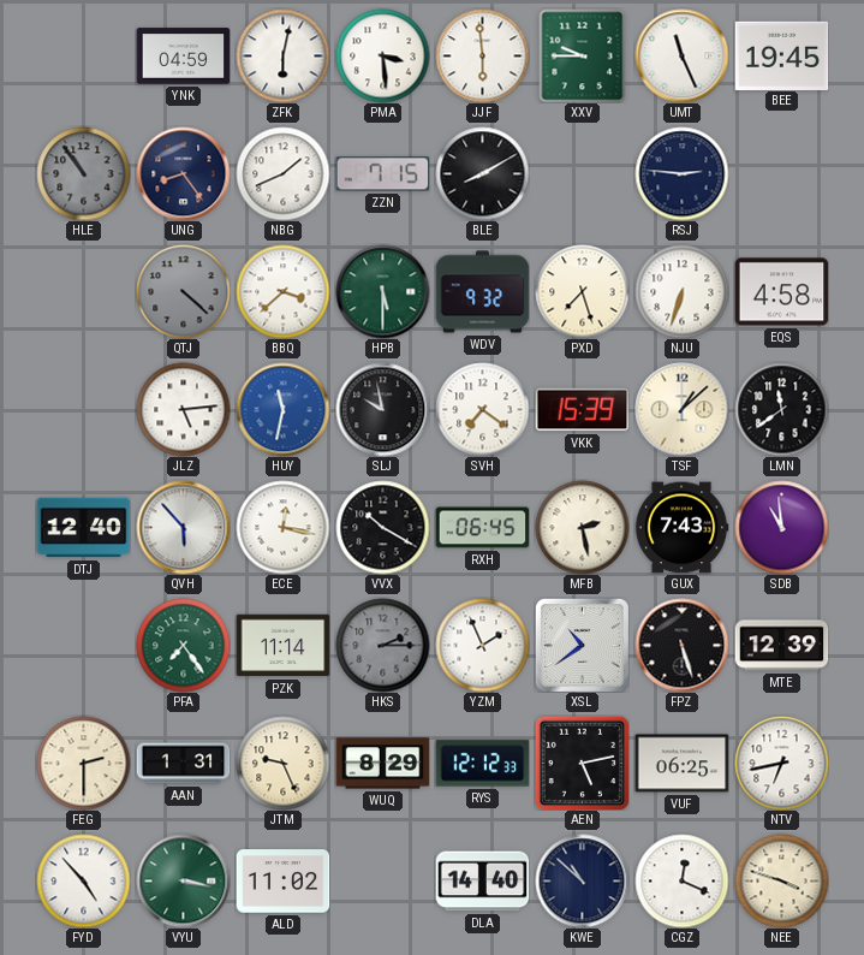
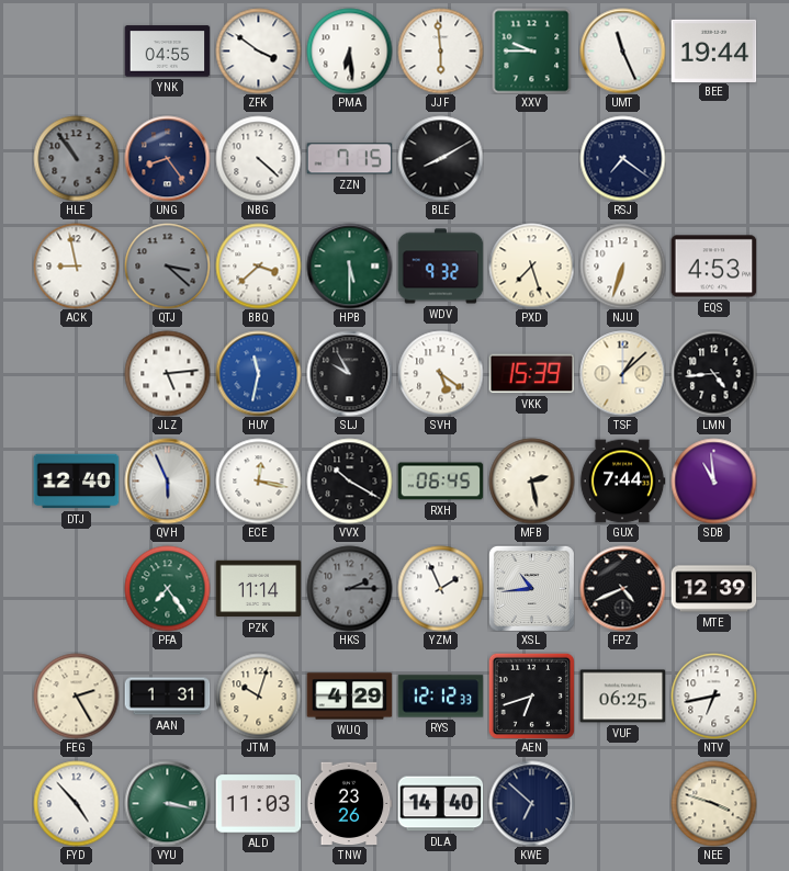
YNK: 04:59 -> 04:55
ZFK: 6:02 -> 3:51
PMA: 3:29 -> 6:29
BEE: 19:45 -> 19:44
NBG: 1:41 -> 4:22
RSJ: 2:46 -> 7:21
ACK: none -> 8:58
QTJ: 4:22 -> 3:22
EQS: 4:58 -> 4:53
SLJ: 9:58 -> 9:55
SVH: 7:21 -> 5:21
LMN: 11:39 -> 4:44
QVH: 5:53 -> 5:56
GUX: 7:43 -> 7:44
XSL: 10:39 -> 10:44
FPZ: 5:27 -> 4:41
FEG: 2:30 -> 2:25
JTM: 9:26 -> 10:03
WUQ: 8:29 -> 4:29
AEN: 5:13 -> 6:42
ALD: 11:02 -> 11:03
TNW: none -> 23:26
KWE: 10:52 -> 6:52
CGZ: 12:19 -> none
